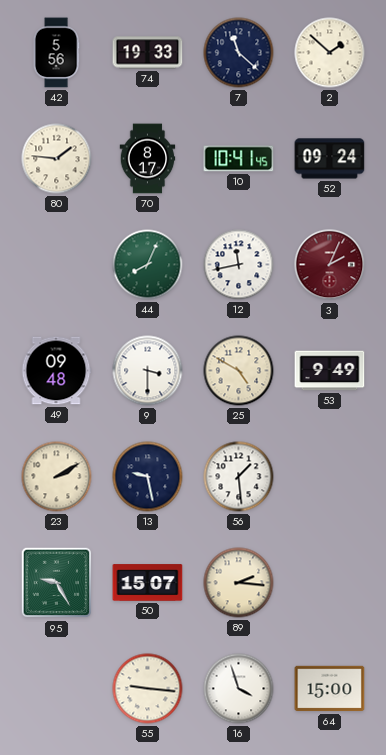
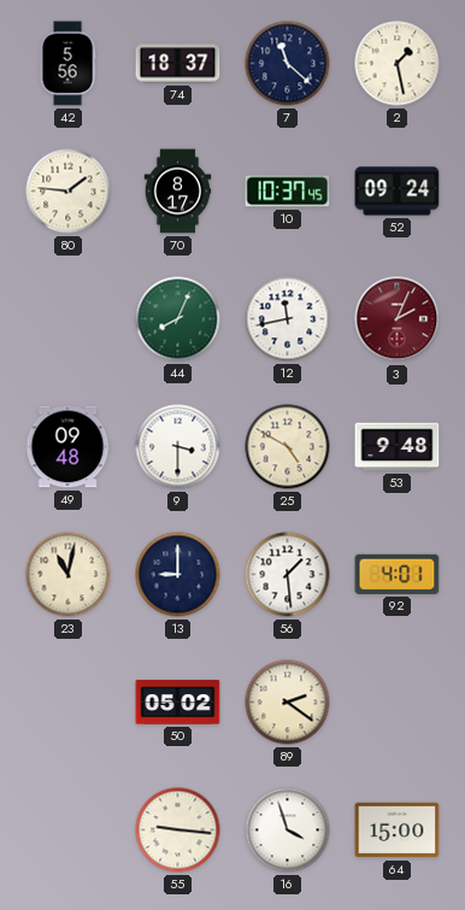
74: 19:33 -> 18:37
2: 1:52 -> 1:28
10: 10:41 -> 10:37
53: 9:49 -> 9:48
23: 2:10 -> 11:02
13: 9:28 -> 9:00
92: none -> 4:01
95: 9:25 -> none
50: 15:07 -> 05:02
89: 2:16 -> 2:21
